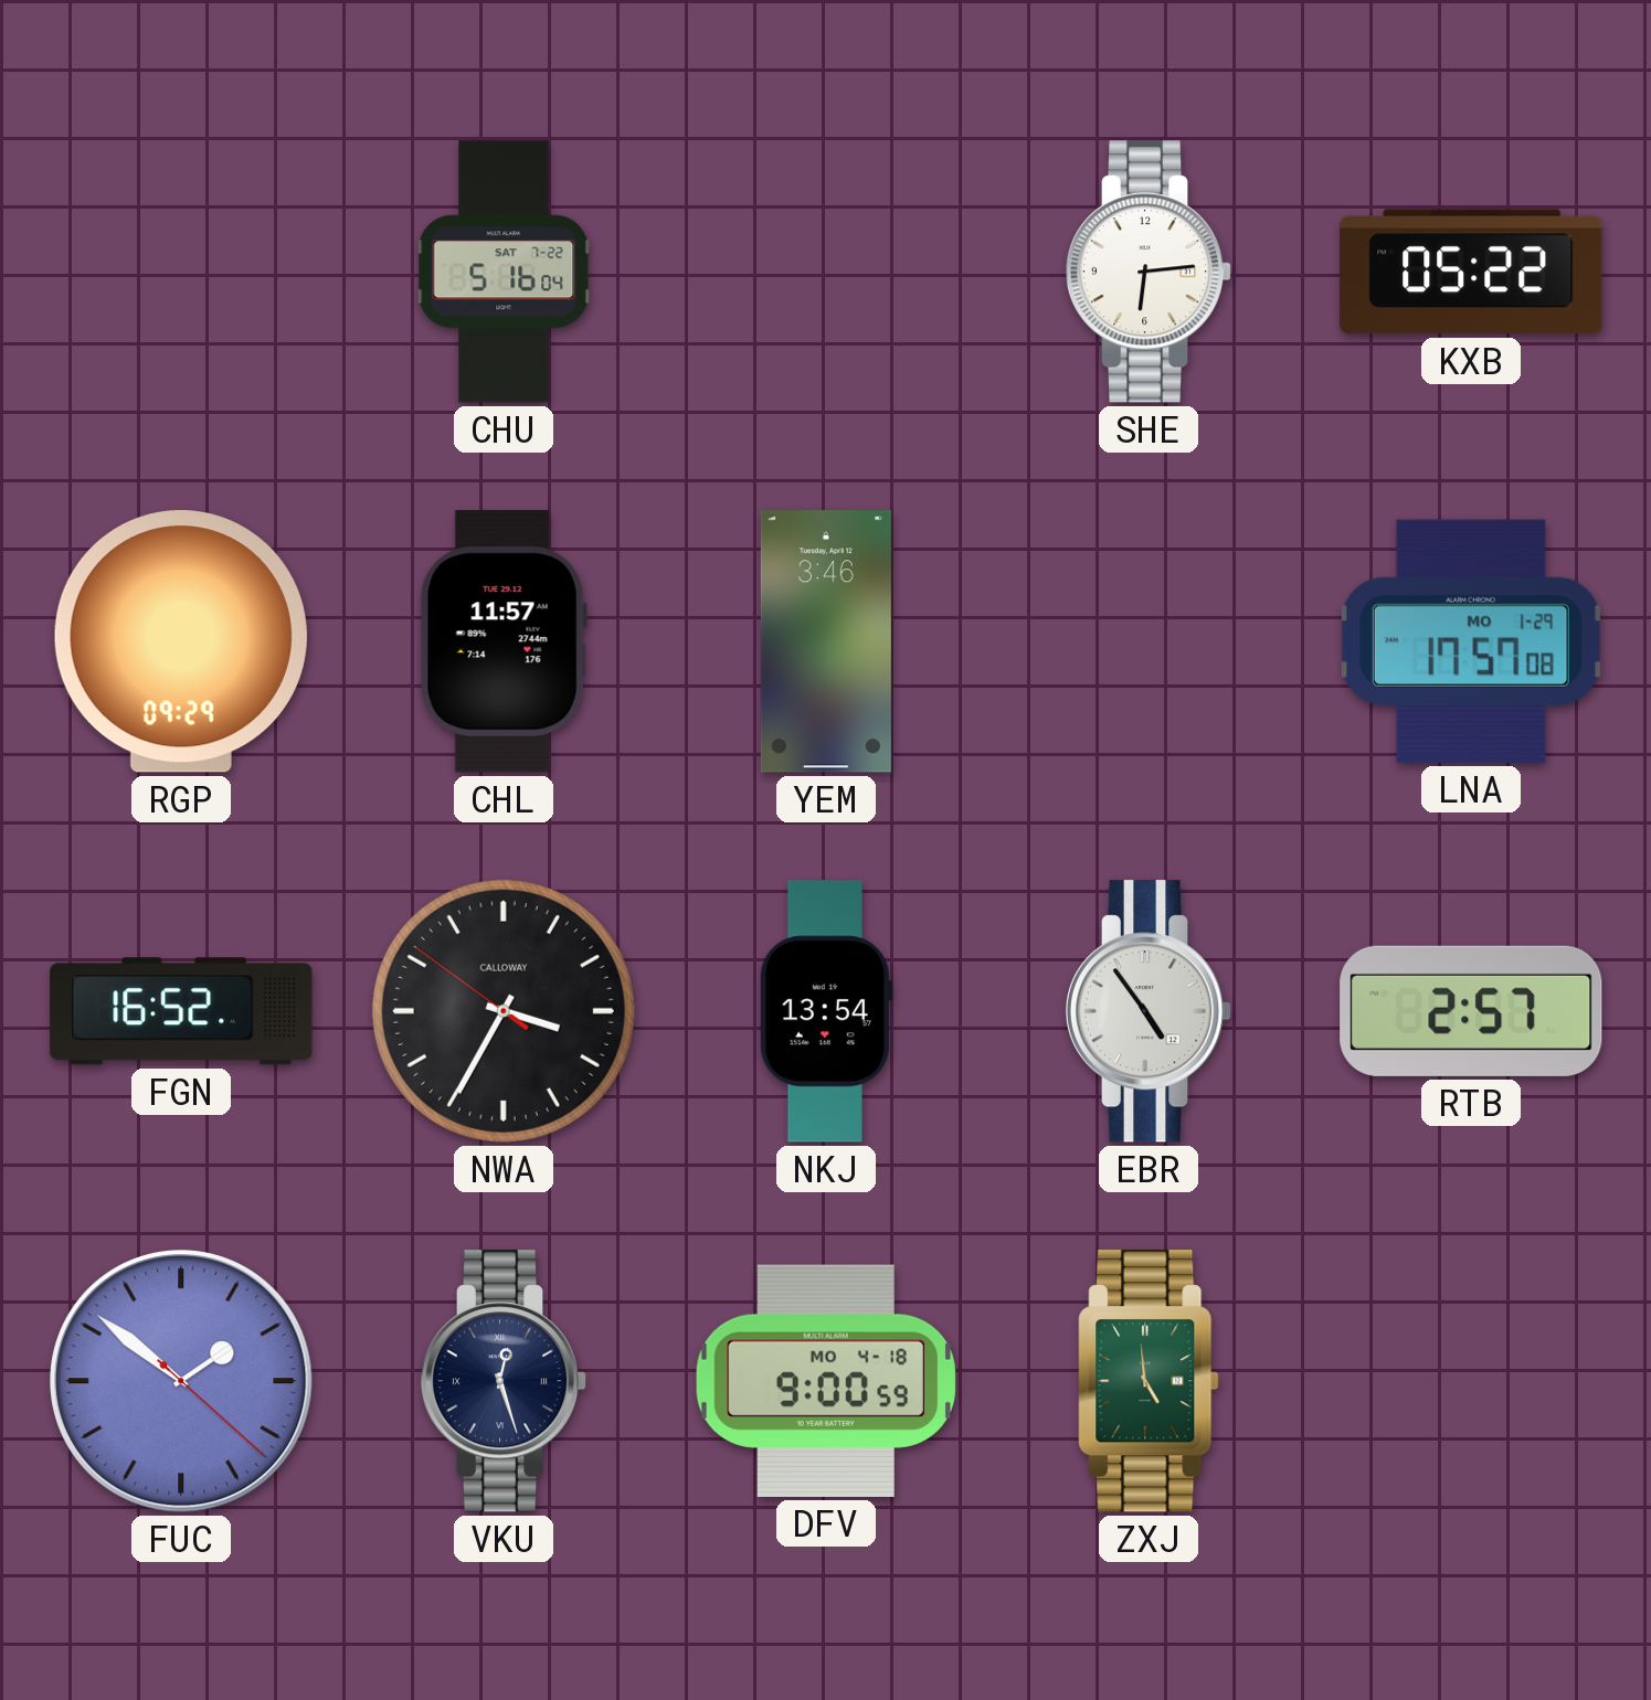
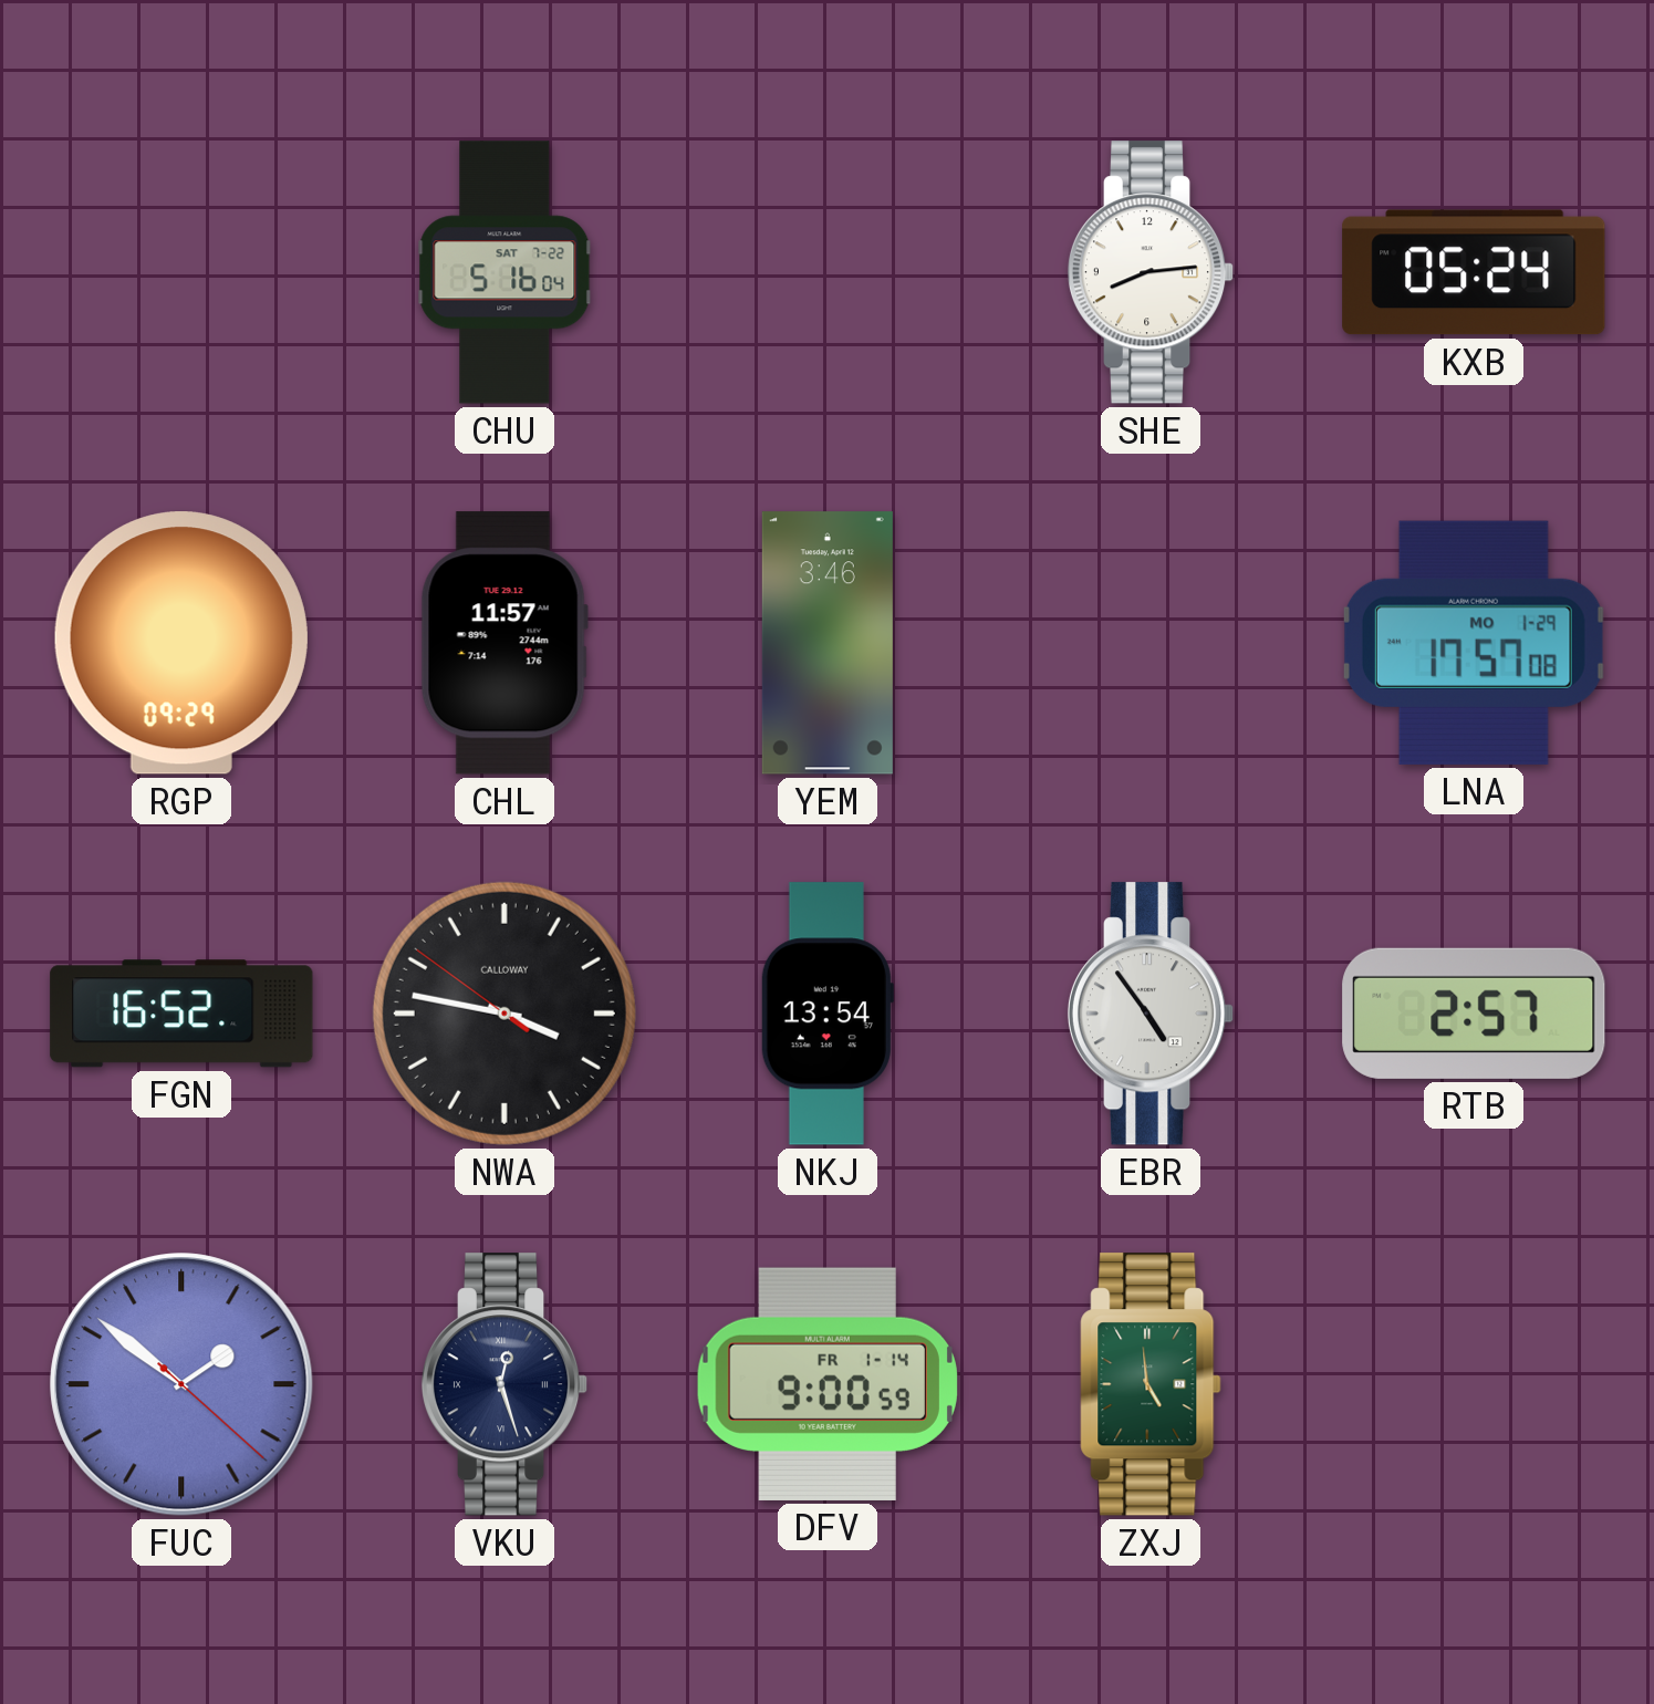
SHE: 6:14 -> 8:14
KXB: 05:22 -> 05:24
NWA: 3:34 -> 3:46
DFV date: MO 4-18 -> FR 1-14
